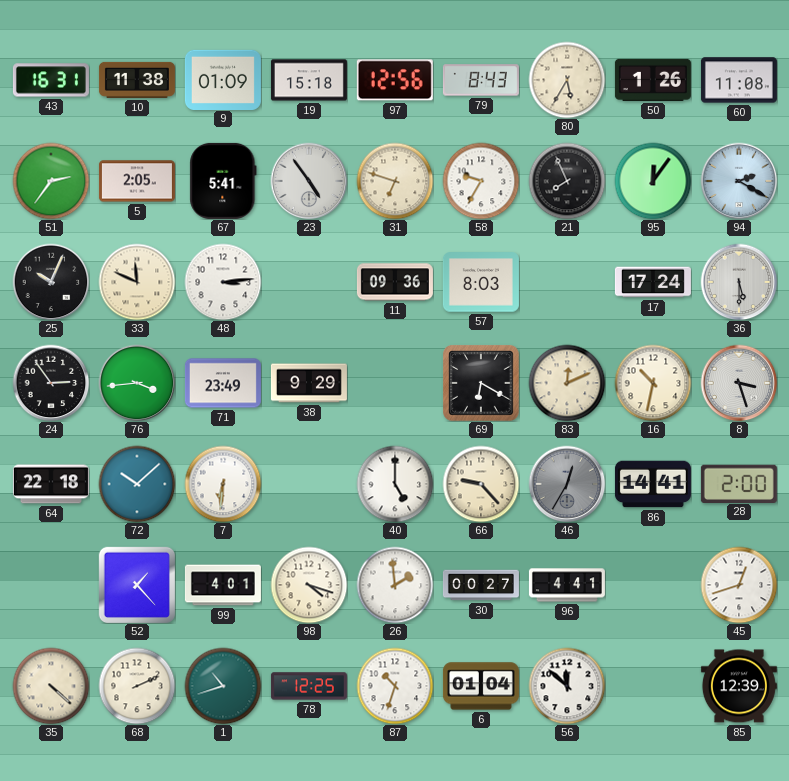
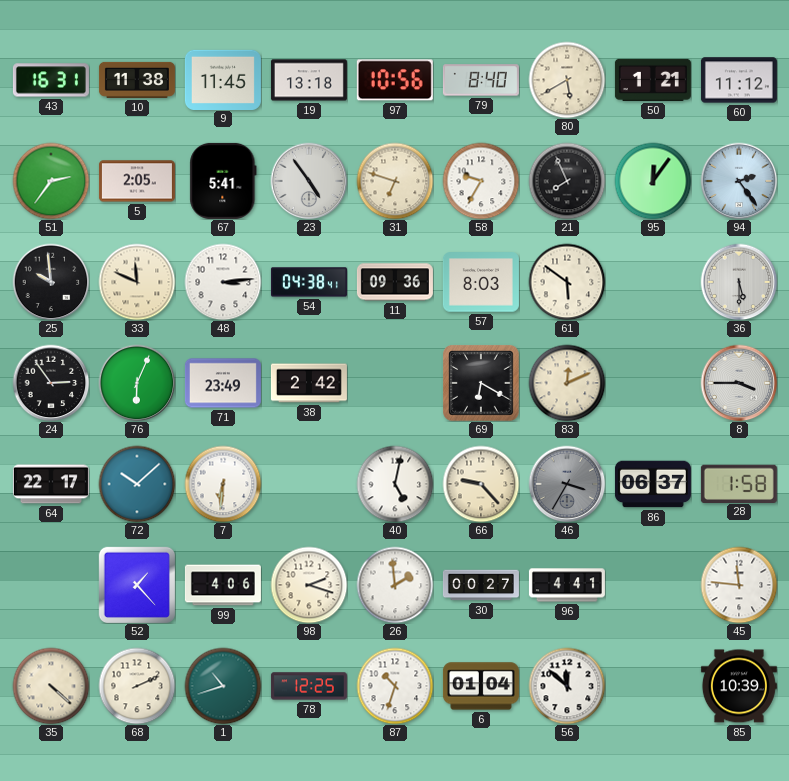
9: 01:09 -> 11:45
19: 15:18 -> 13:18
97: 12:56 -> 10:56
79: 8:43 -> 8:40
80: 5:35 -> 5:40
50: 1:26 -> 1:21
60: 11:08 -> 11:12
94: 2:20 -> 2:24
25: 10:04 -> 9:59
54: none -> 04:38
61: none -> 5:51
17: 17:24 -> none
76: 3:44 -> 6:04
38: 9:29 -> 2:42
16: 10:32 -> none
8: 3:27 -> 3:45
64: 22:18 -> 22:17
40: 5:00 -> 5:02
46: 12:35 -> 3:35
86: 14:41 -> 06:37
28: 2:00 -> 1:58
99: 4:01 -> 4:06
98: 4:18 -> 2:18
45: 12:42 -> 11:46
85: 12:39 -> 10:39
